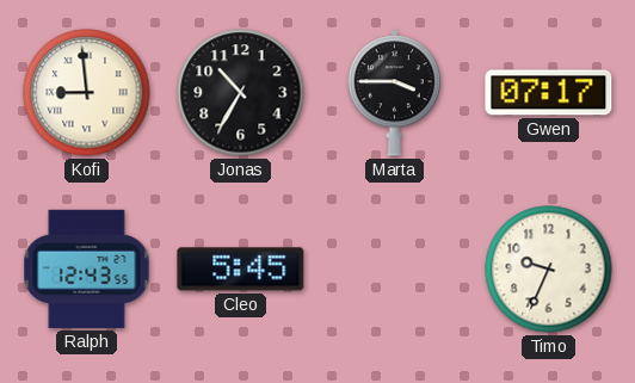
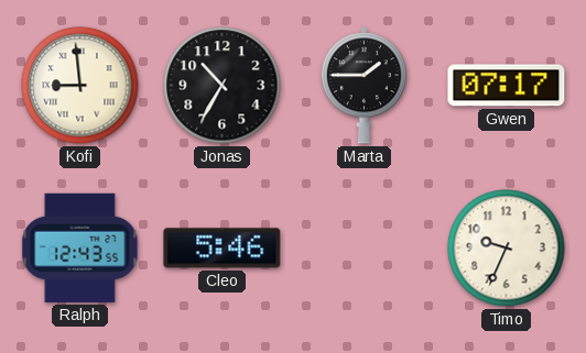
Marta: 3:45 -> 1:45
Cleo: 5:45 -> 5:46
